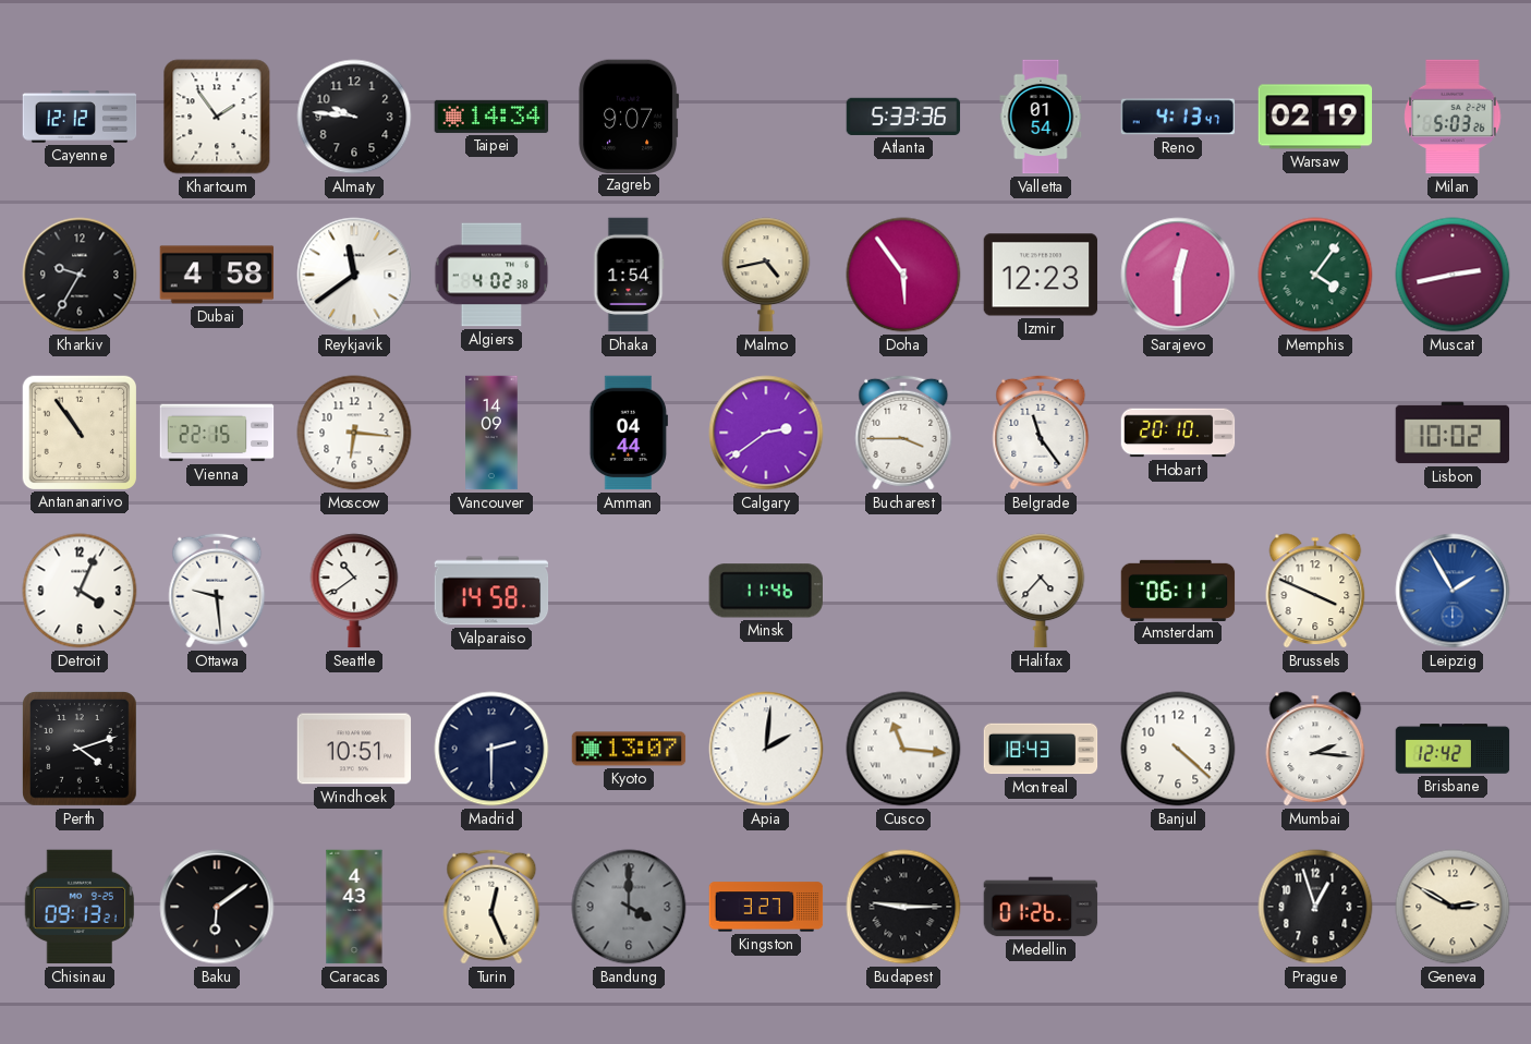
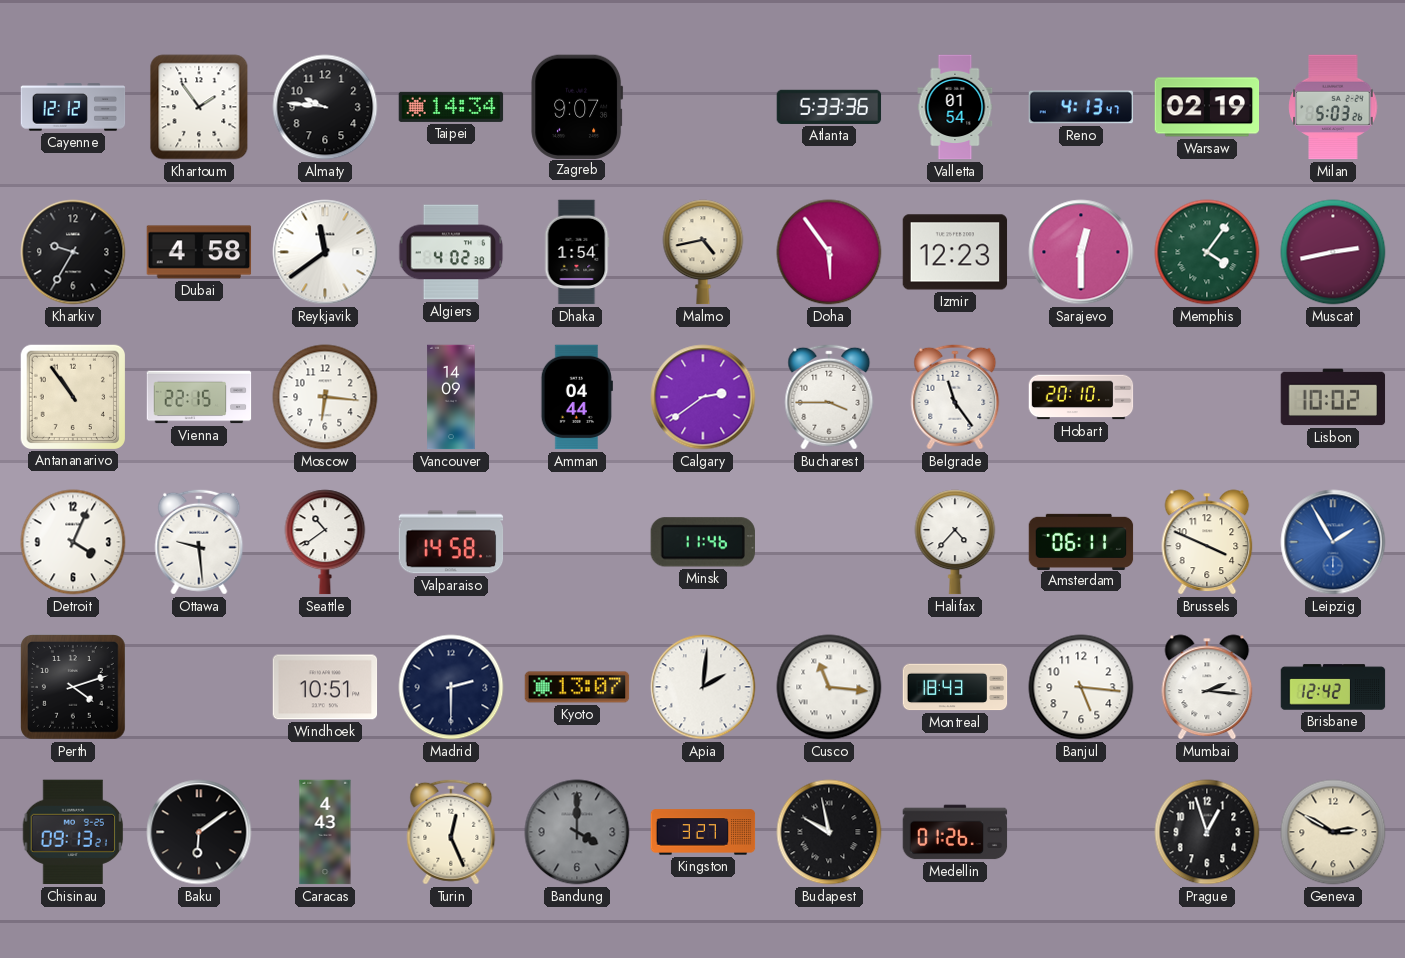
Banjul: 4:22 -> 5:16
Budapest: 9:15 -> 9:58
